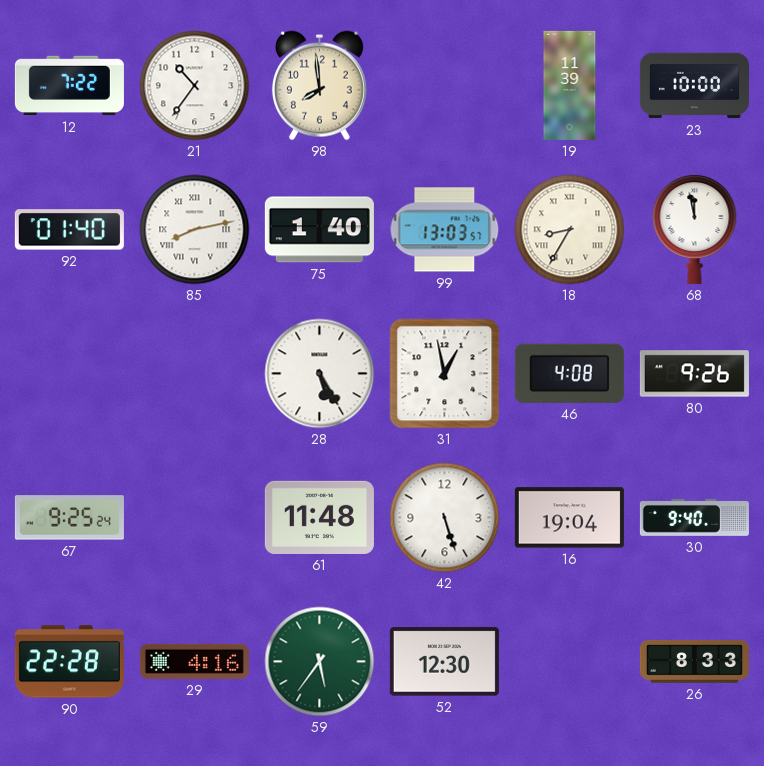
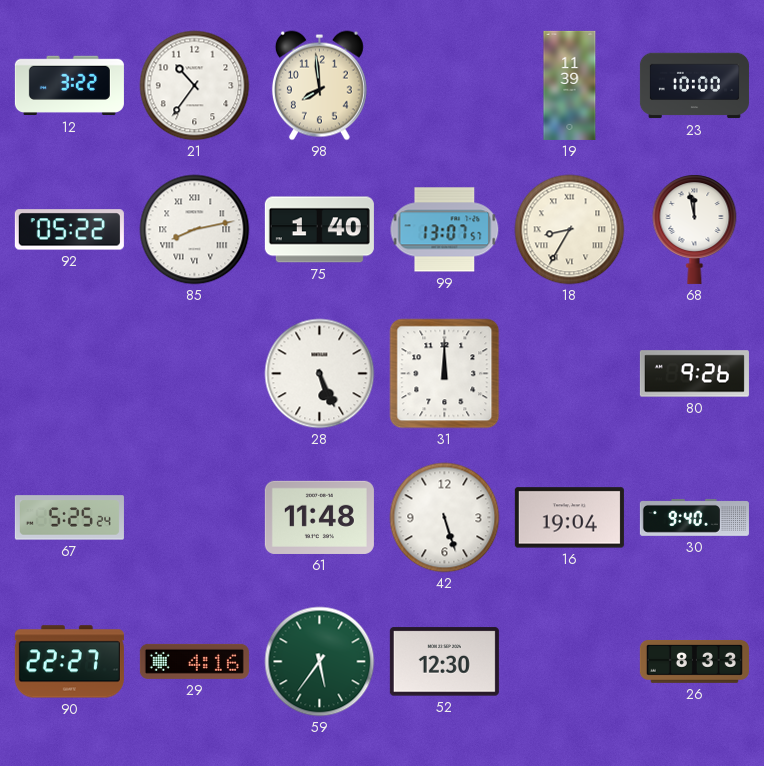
12: 7:22 -> 3:22
92: 01:40 -> 05:22
99: 13:03 -> 13:07
28: 5:25 -> 5:26
31: 12:58 -> 12:00
46: 4:08 -> none
67: 9:25 -> 5:25
90: 22:28 -> 22:27
